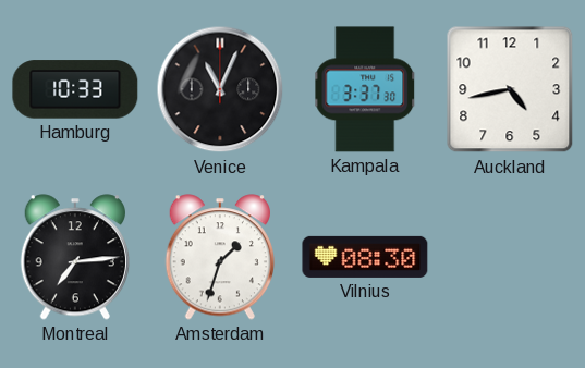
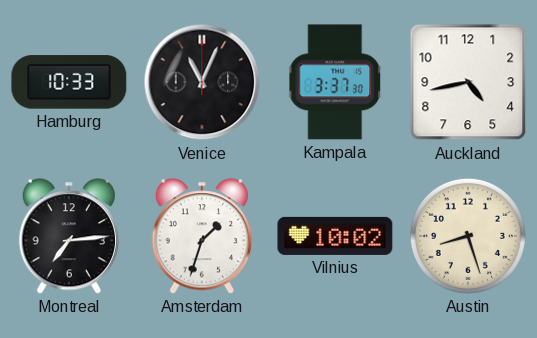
Vilnius: 08:30 -> 10:02
Austin: none -> 8:27
